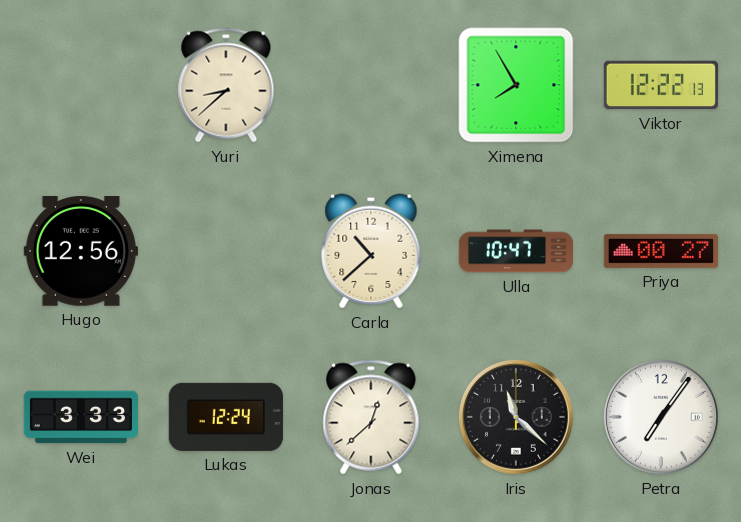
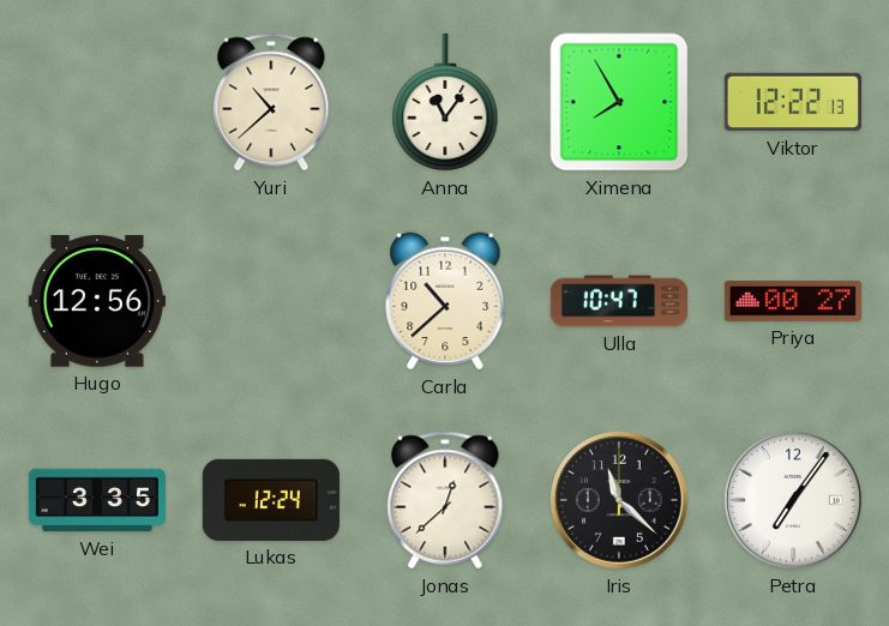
Yuri: 8:38 -> 10:38
Anna: none -> 11:06
Wei: 3:33 -> 3:35
